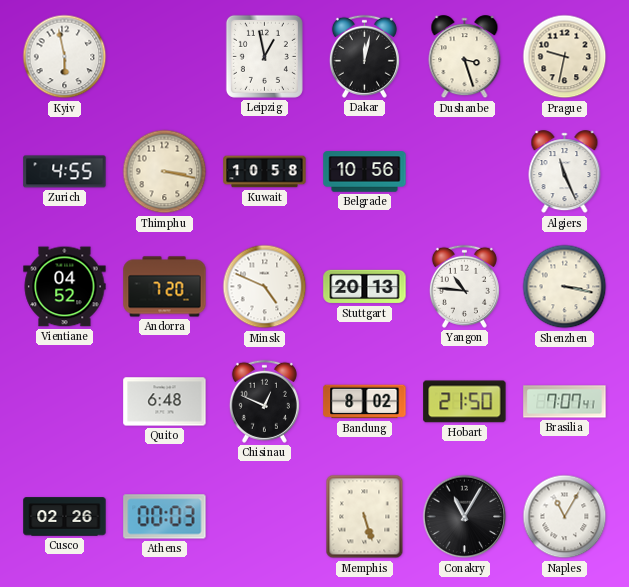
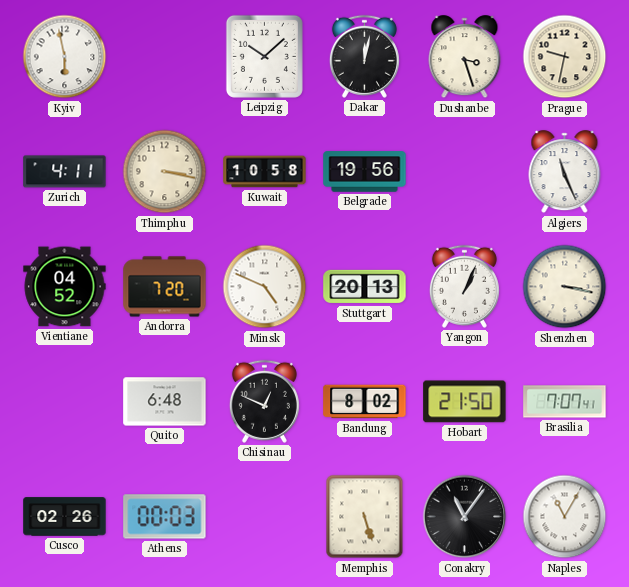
Leipzig: 12:58 -> 10:08
Zurich: 4:55 -> 4:11
Belgrade: 10:56 -> 19:56
Yangon: 10:46 -> 1:04
Conakry: 11:05 -> 11:06
